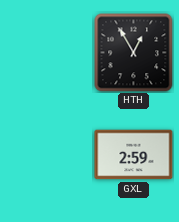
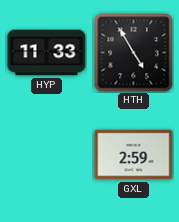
HYP: none -> 11:33
HTH: 12:55 -> 4:55
